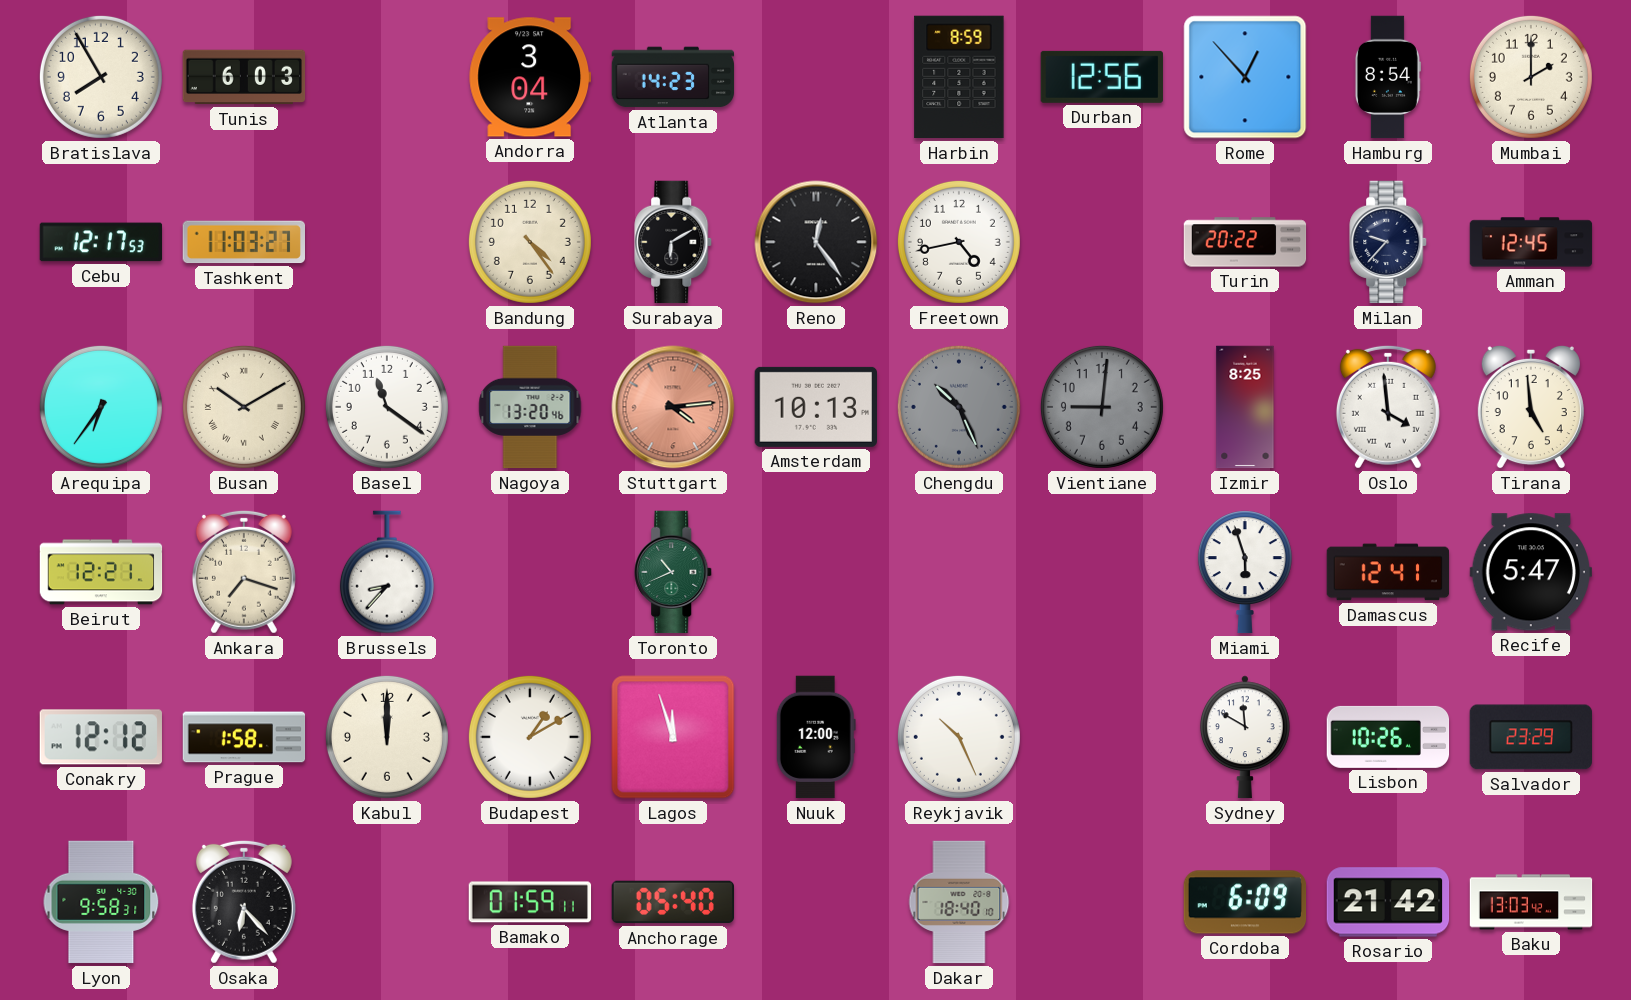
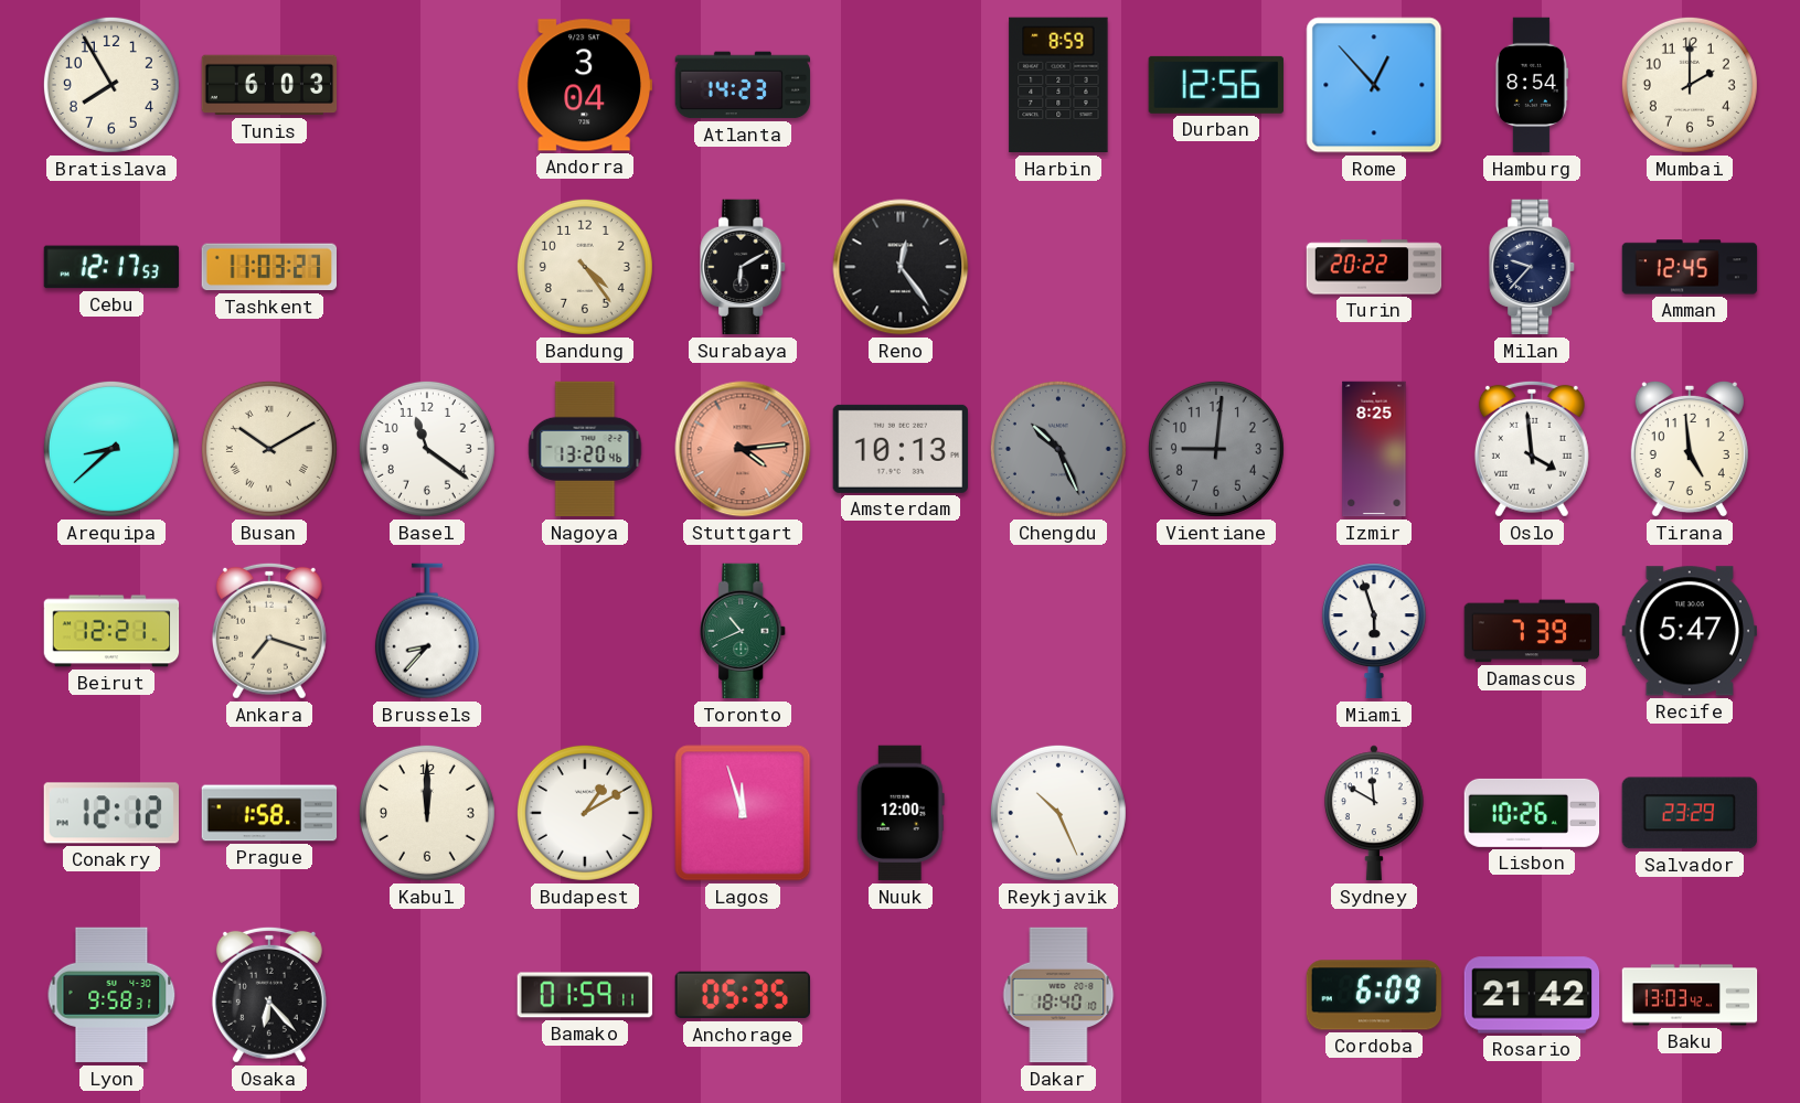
Freetown: 4:43 -> none
Arequipa: 6:36 -> 8:38
Damascus: 12:41 -> 7:39
Anchorage: 05:40 -> 05:35
